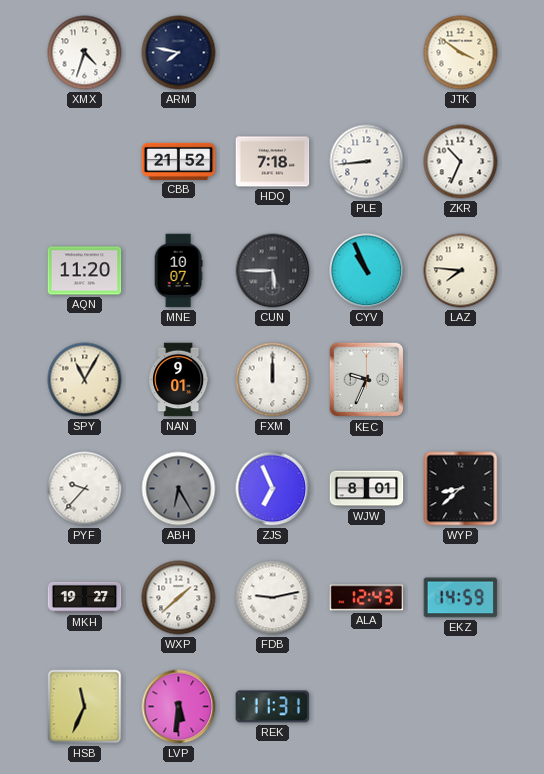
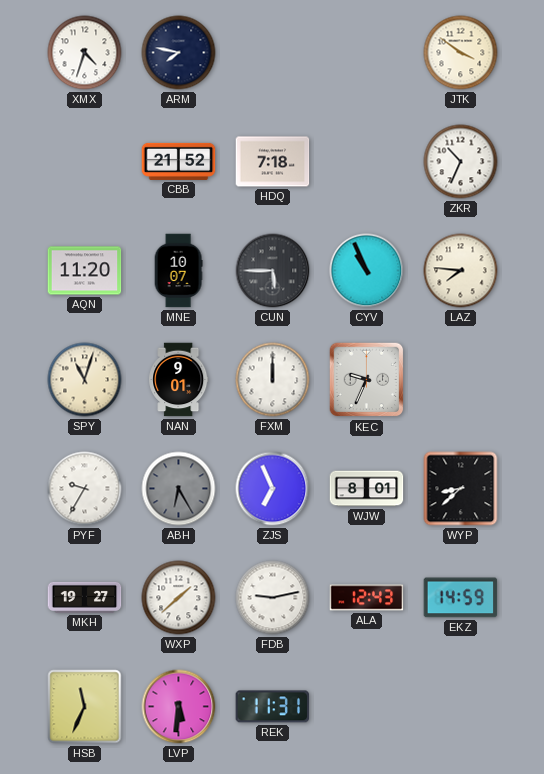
PLE: 8:44 -> none
SPY: 11:05 -> 11:03
PYF: 9:37 -> 9:35
